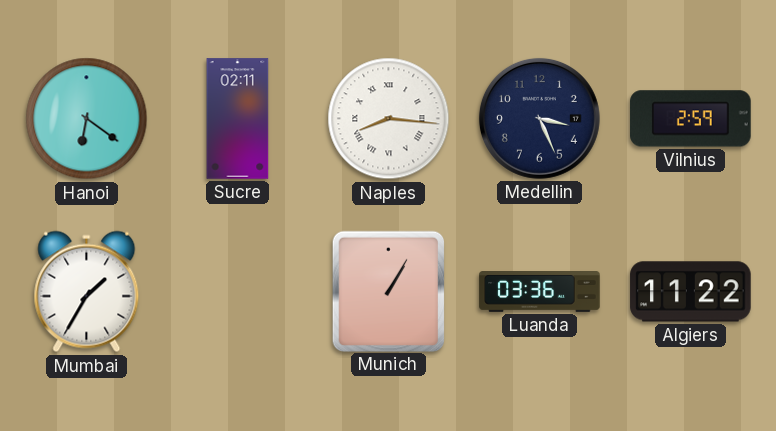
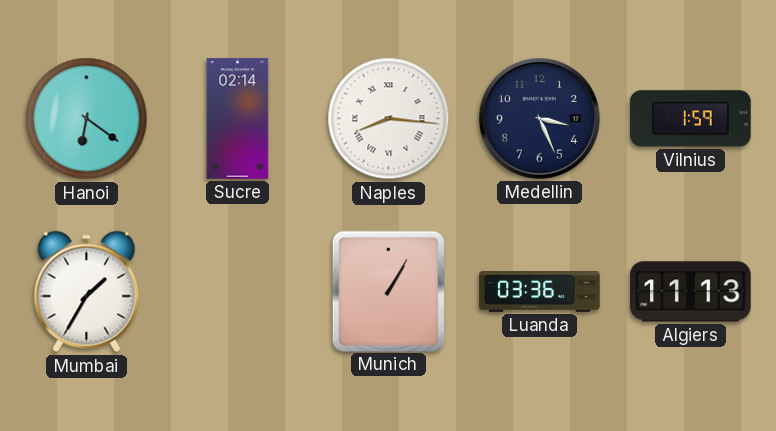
Sucre: 02:11 -> 02:14
Vilnius: 2:59 -> 1:59
Algiers: 11:22 -> 11:13
